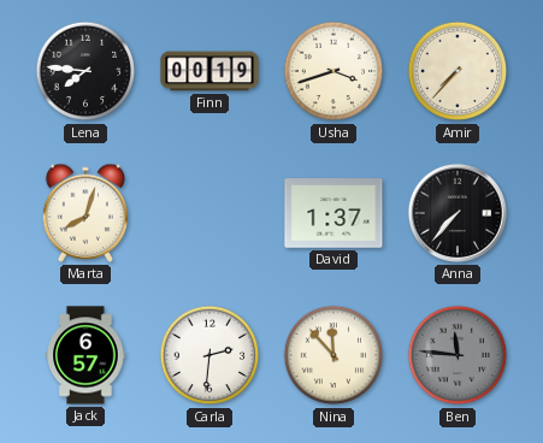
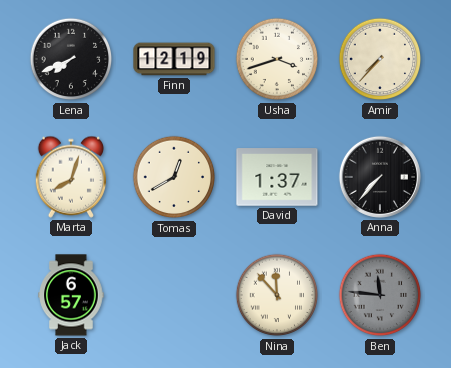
Lena: 7:46 -> 7:41
Finn: 00:19 -> 12:19
Tomas: none -> 12:40
Carla: 2:31 -> none
